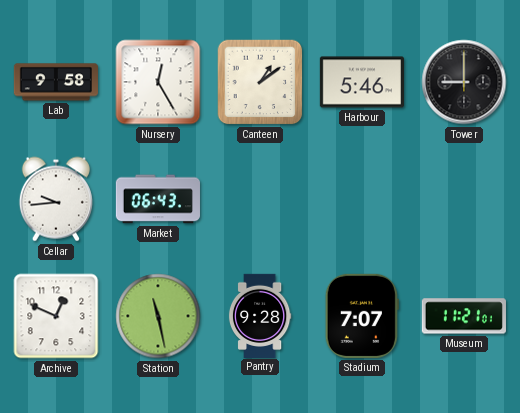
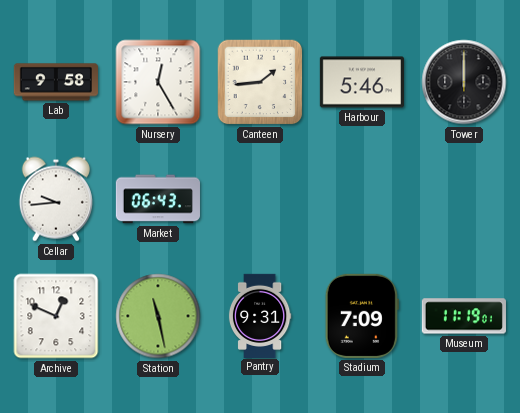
Canteen: 1:09 -> 1:44
Tower: 9:00 -> 12:00
Pantry: 9:28 -> 9:31
Stadium: 7:07 -> 7:09
Museum: 11:21 -> 11:19
